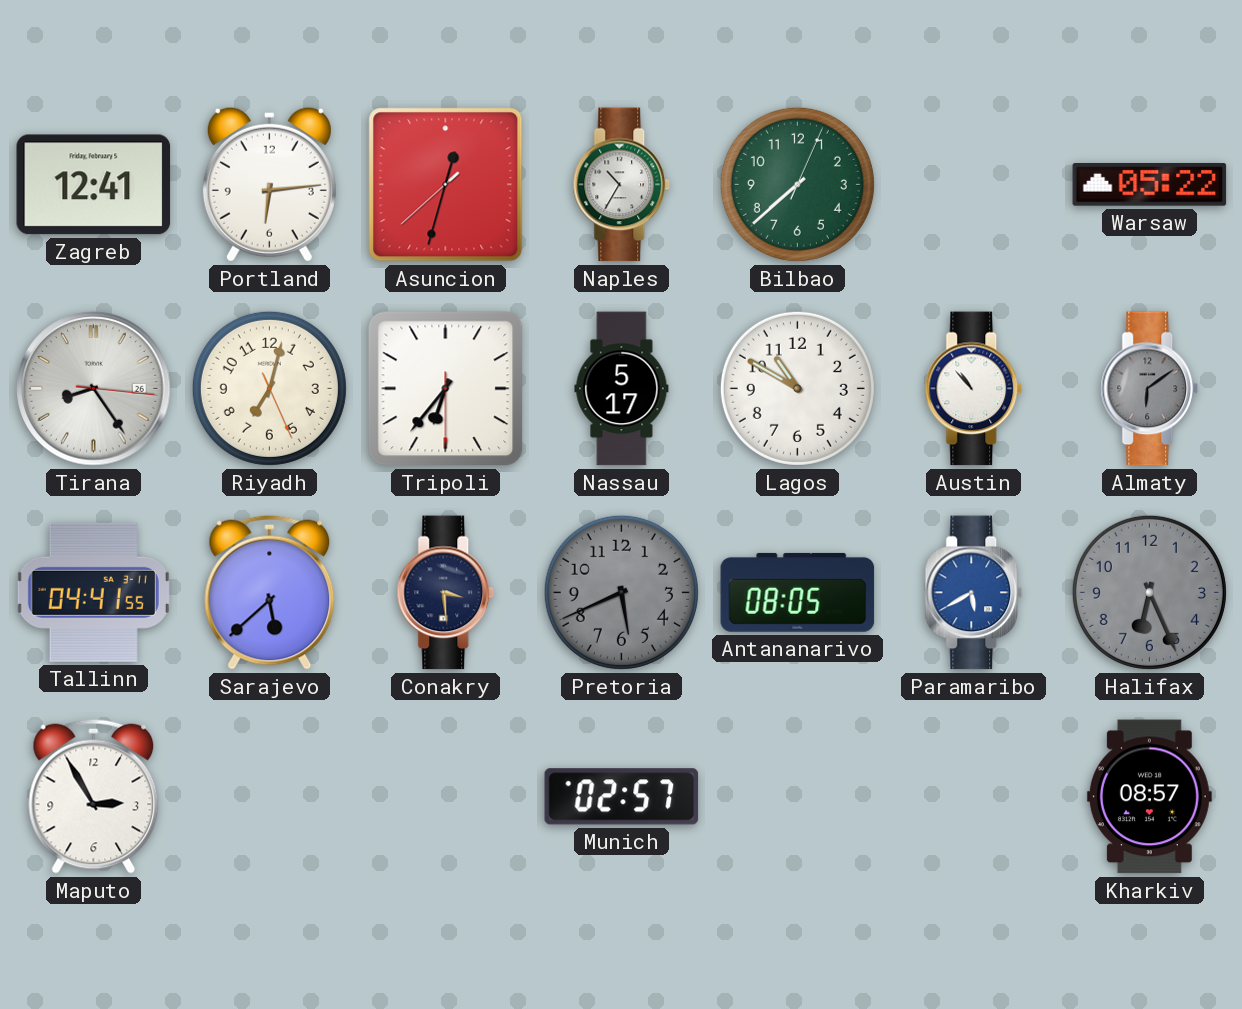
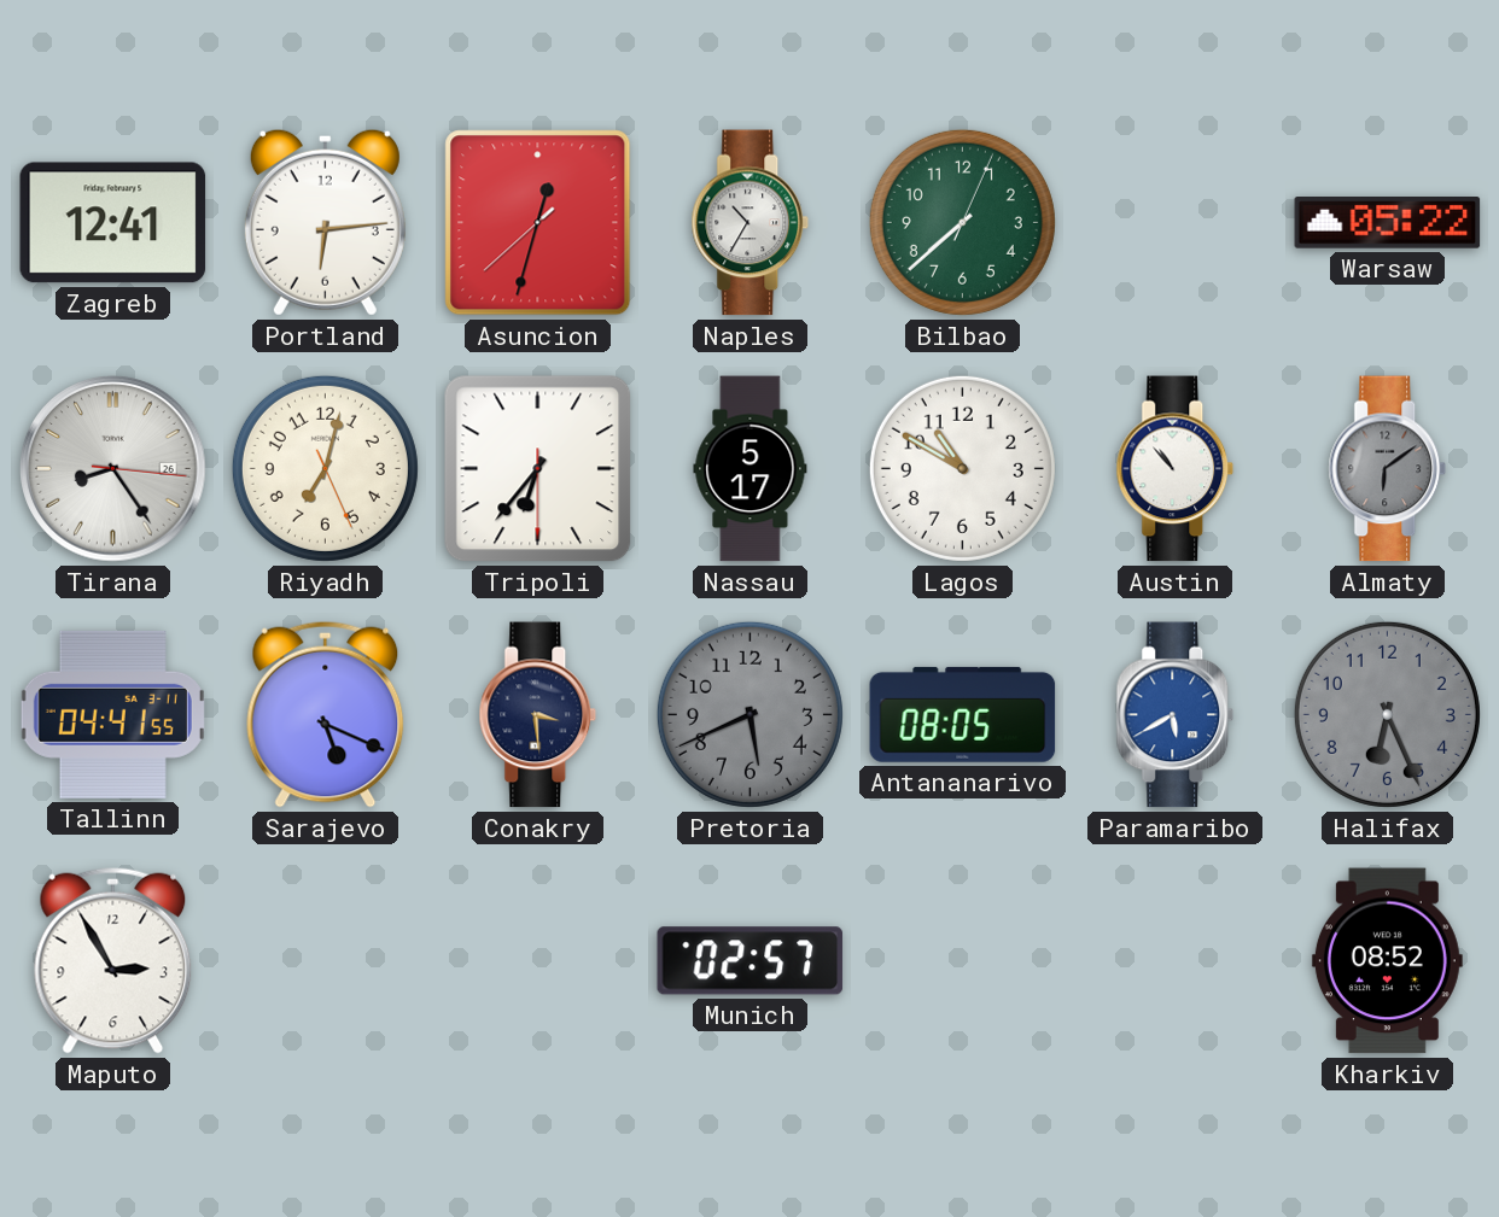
Sarajevo: 5:38 -> 5:19
Kharkiv: 08:57 -> 08:52
